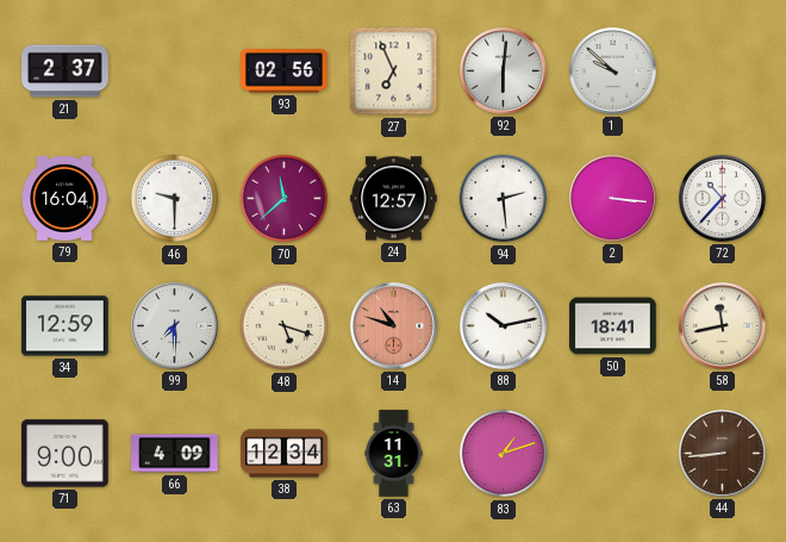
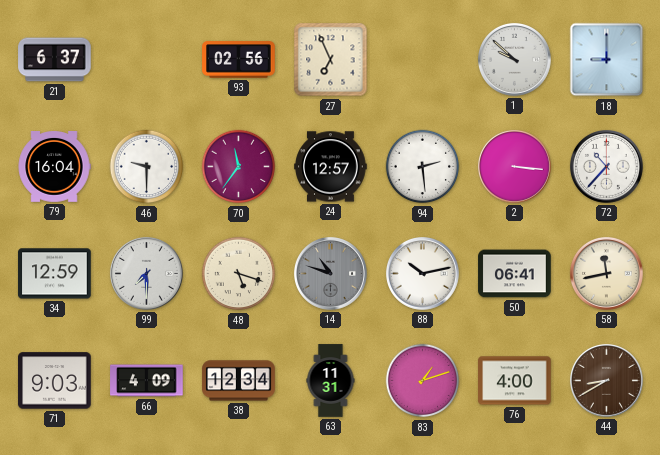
21: 2:37 -> 6:37
92: 6:01 -> none
18: none -> 9:00
70: 11:38 -> 11:36
14 dial: salmon -> grey
50: 18:41 -> 06:41
71: 9:00 -> 9:03
76: none -> 4:00
44: 8:44 -> 8:40
